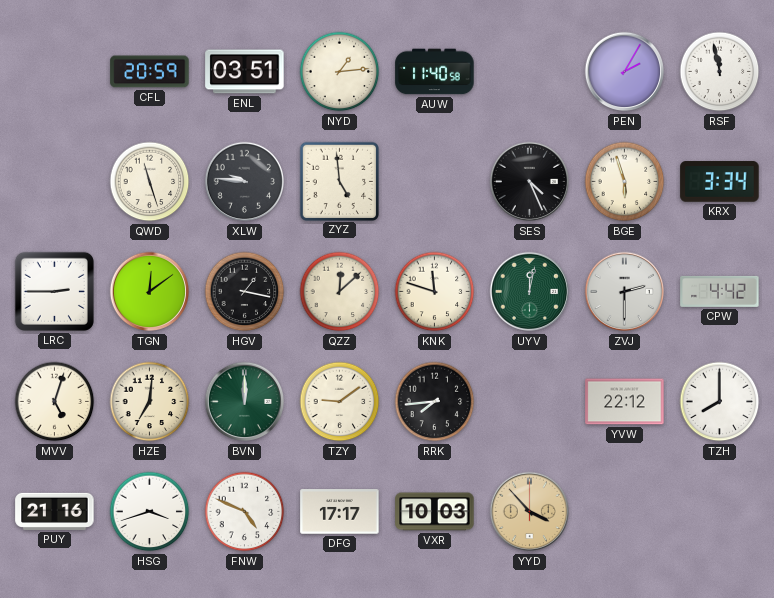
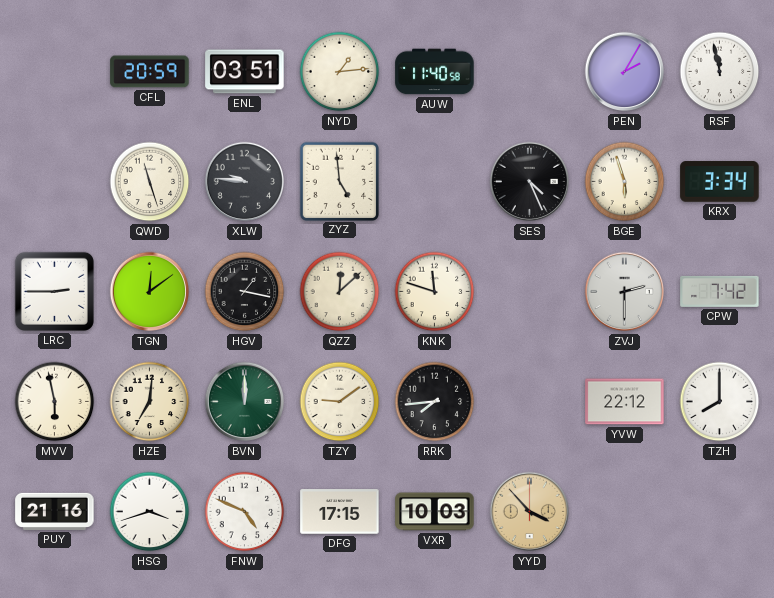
UYV: 12:02 -> none
CPW: 4:42 -> 7:42
MVV: 5:03 -> 5:58
DFG: 17:17 -> 17:15
